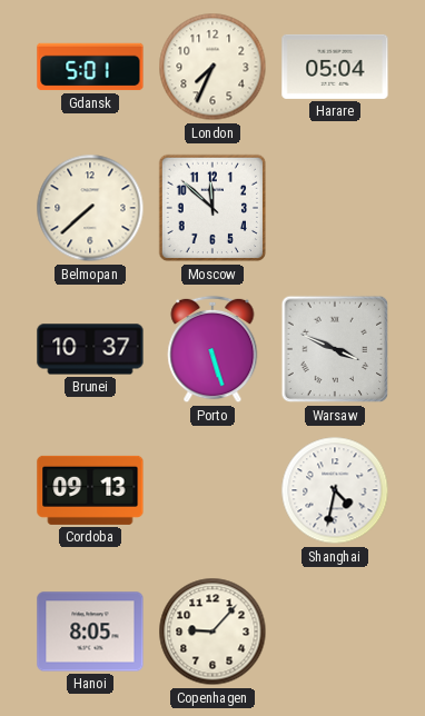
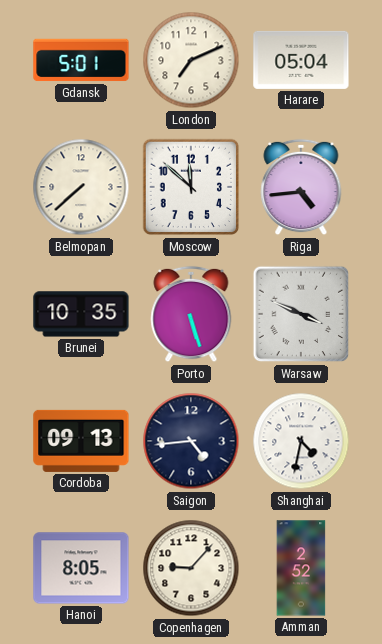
London: 7:34 -> 7:11
Riga: none -> 4:44
Brunei: 10:37 -> 10:35
Saigon: none -> 4:44
Amman: none -> 2:52
